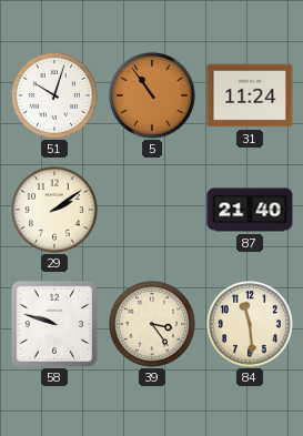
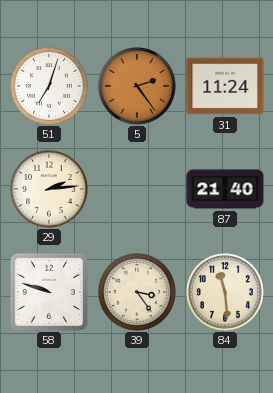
51: 10:03 -> 7:03
5: 10:54 -> 2:24
29: 2:09 -> 2:14
